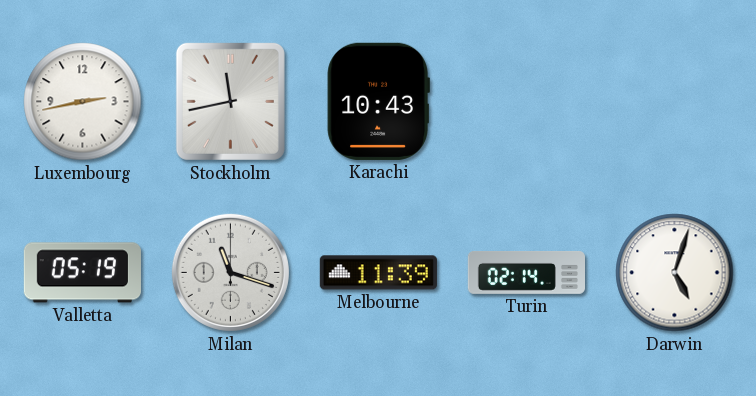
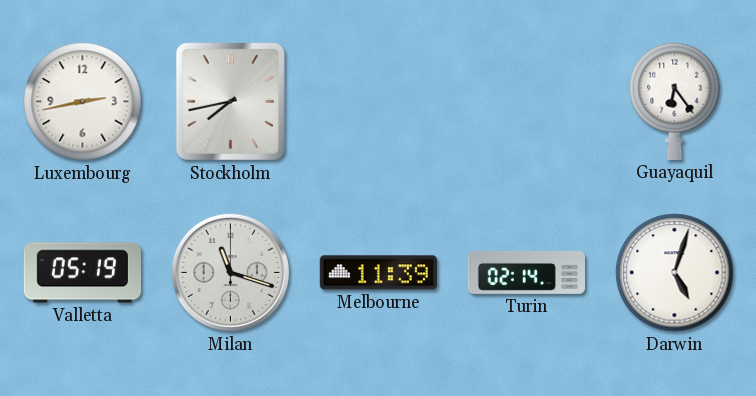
Stockholm: 11:43 -> 7:43
Karachi: 10:43 -> none
Guayaquil: none -> 6:24
